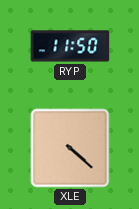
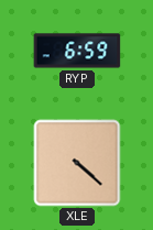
RYP: 11:50 -> 6:59
